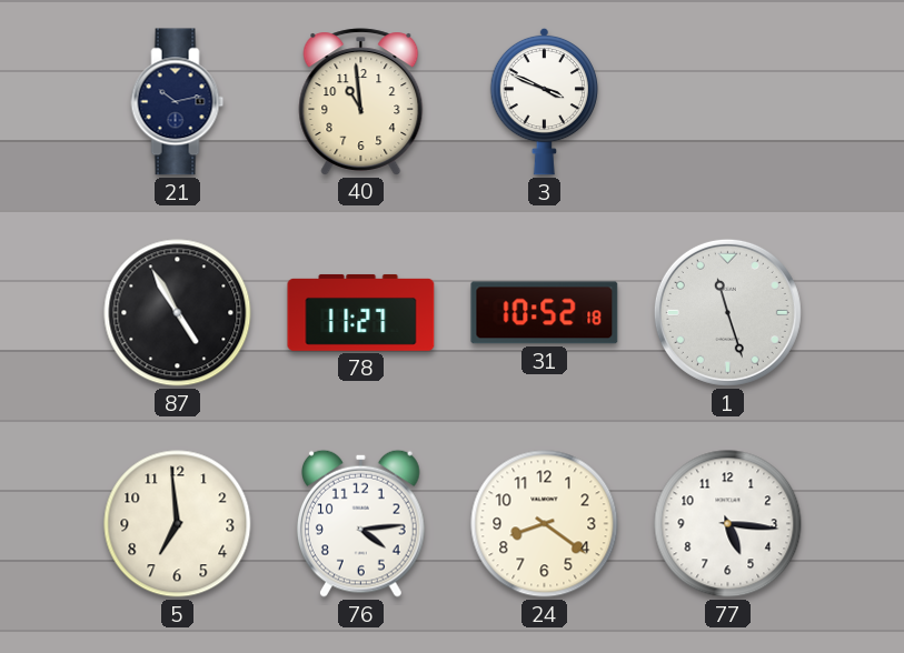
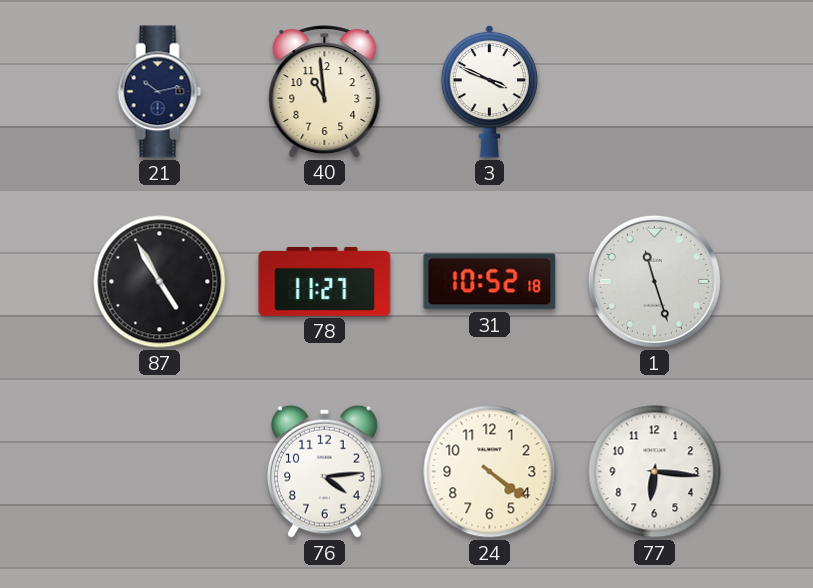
5: 6:59 -> none
24: 8:21 -> 4:21
77: 5:16 -> 6:16
